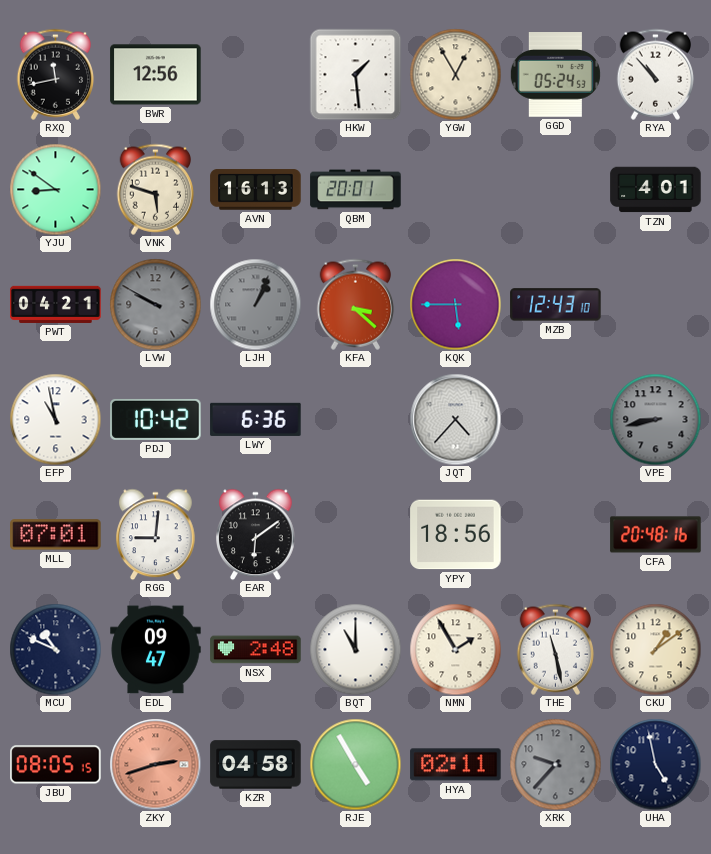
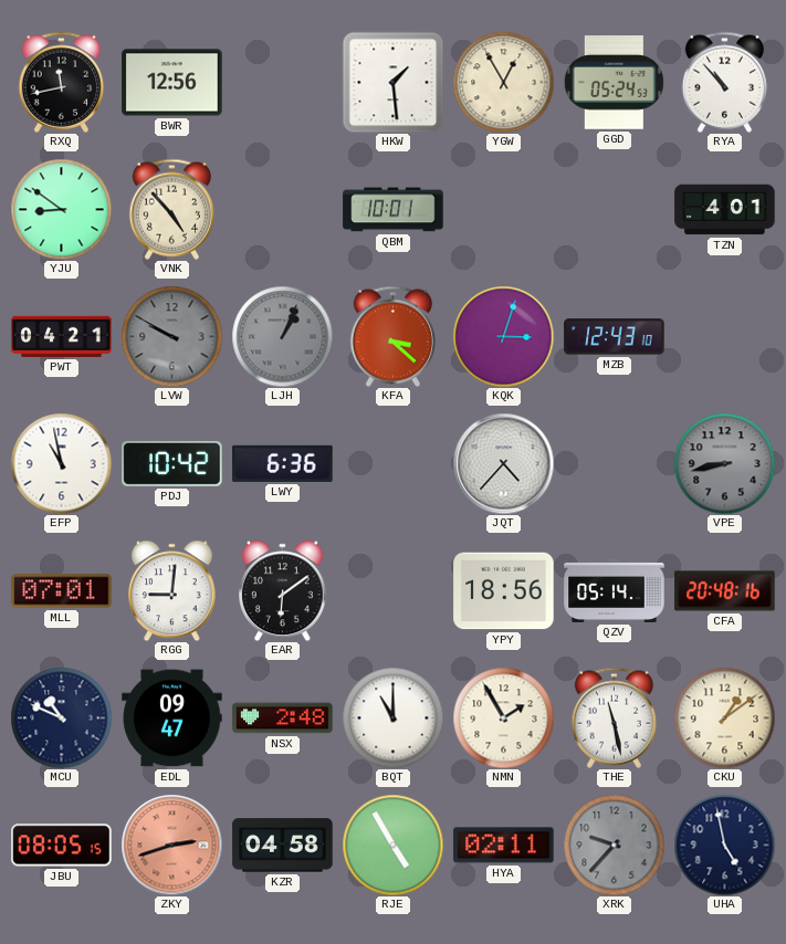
VNK: 5:48 -> 4:53
AVN: 16:13 -> none
QBM: 20:01 -> 10:01
KQK: 5:45 -> 3:03
QZV: none -> 05:14
